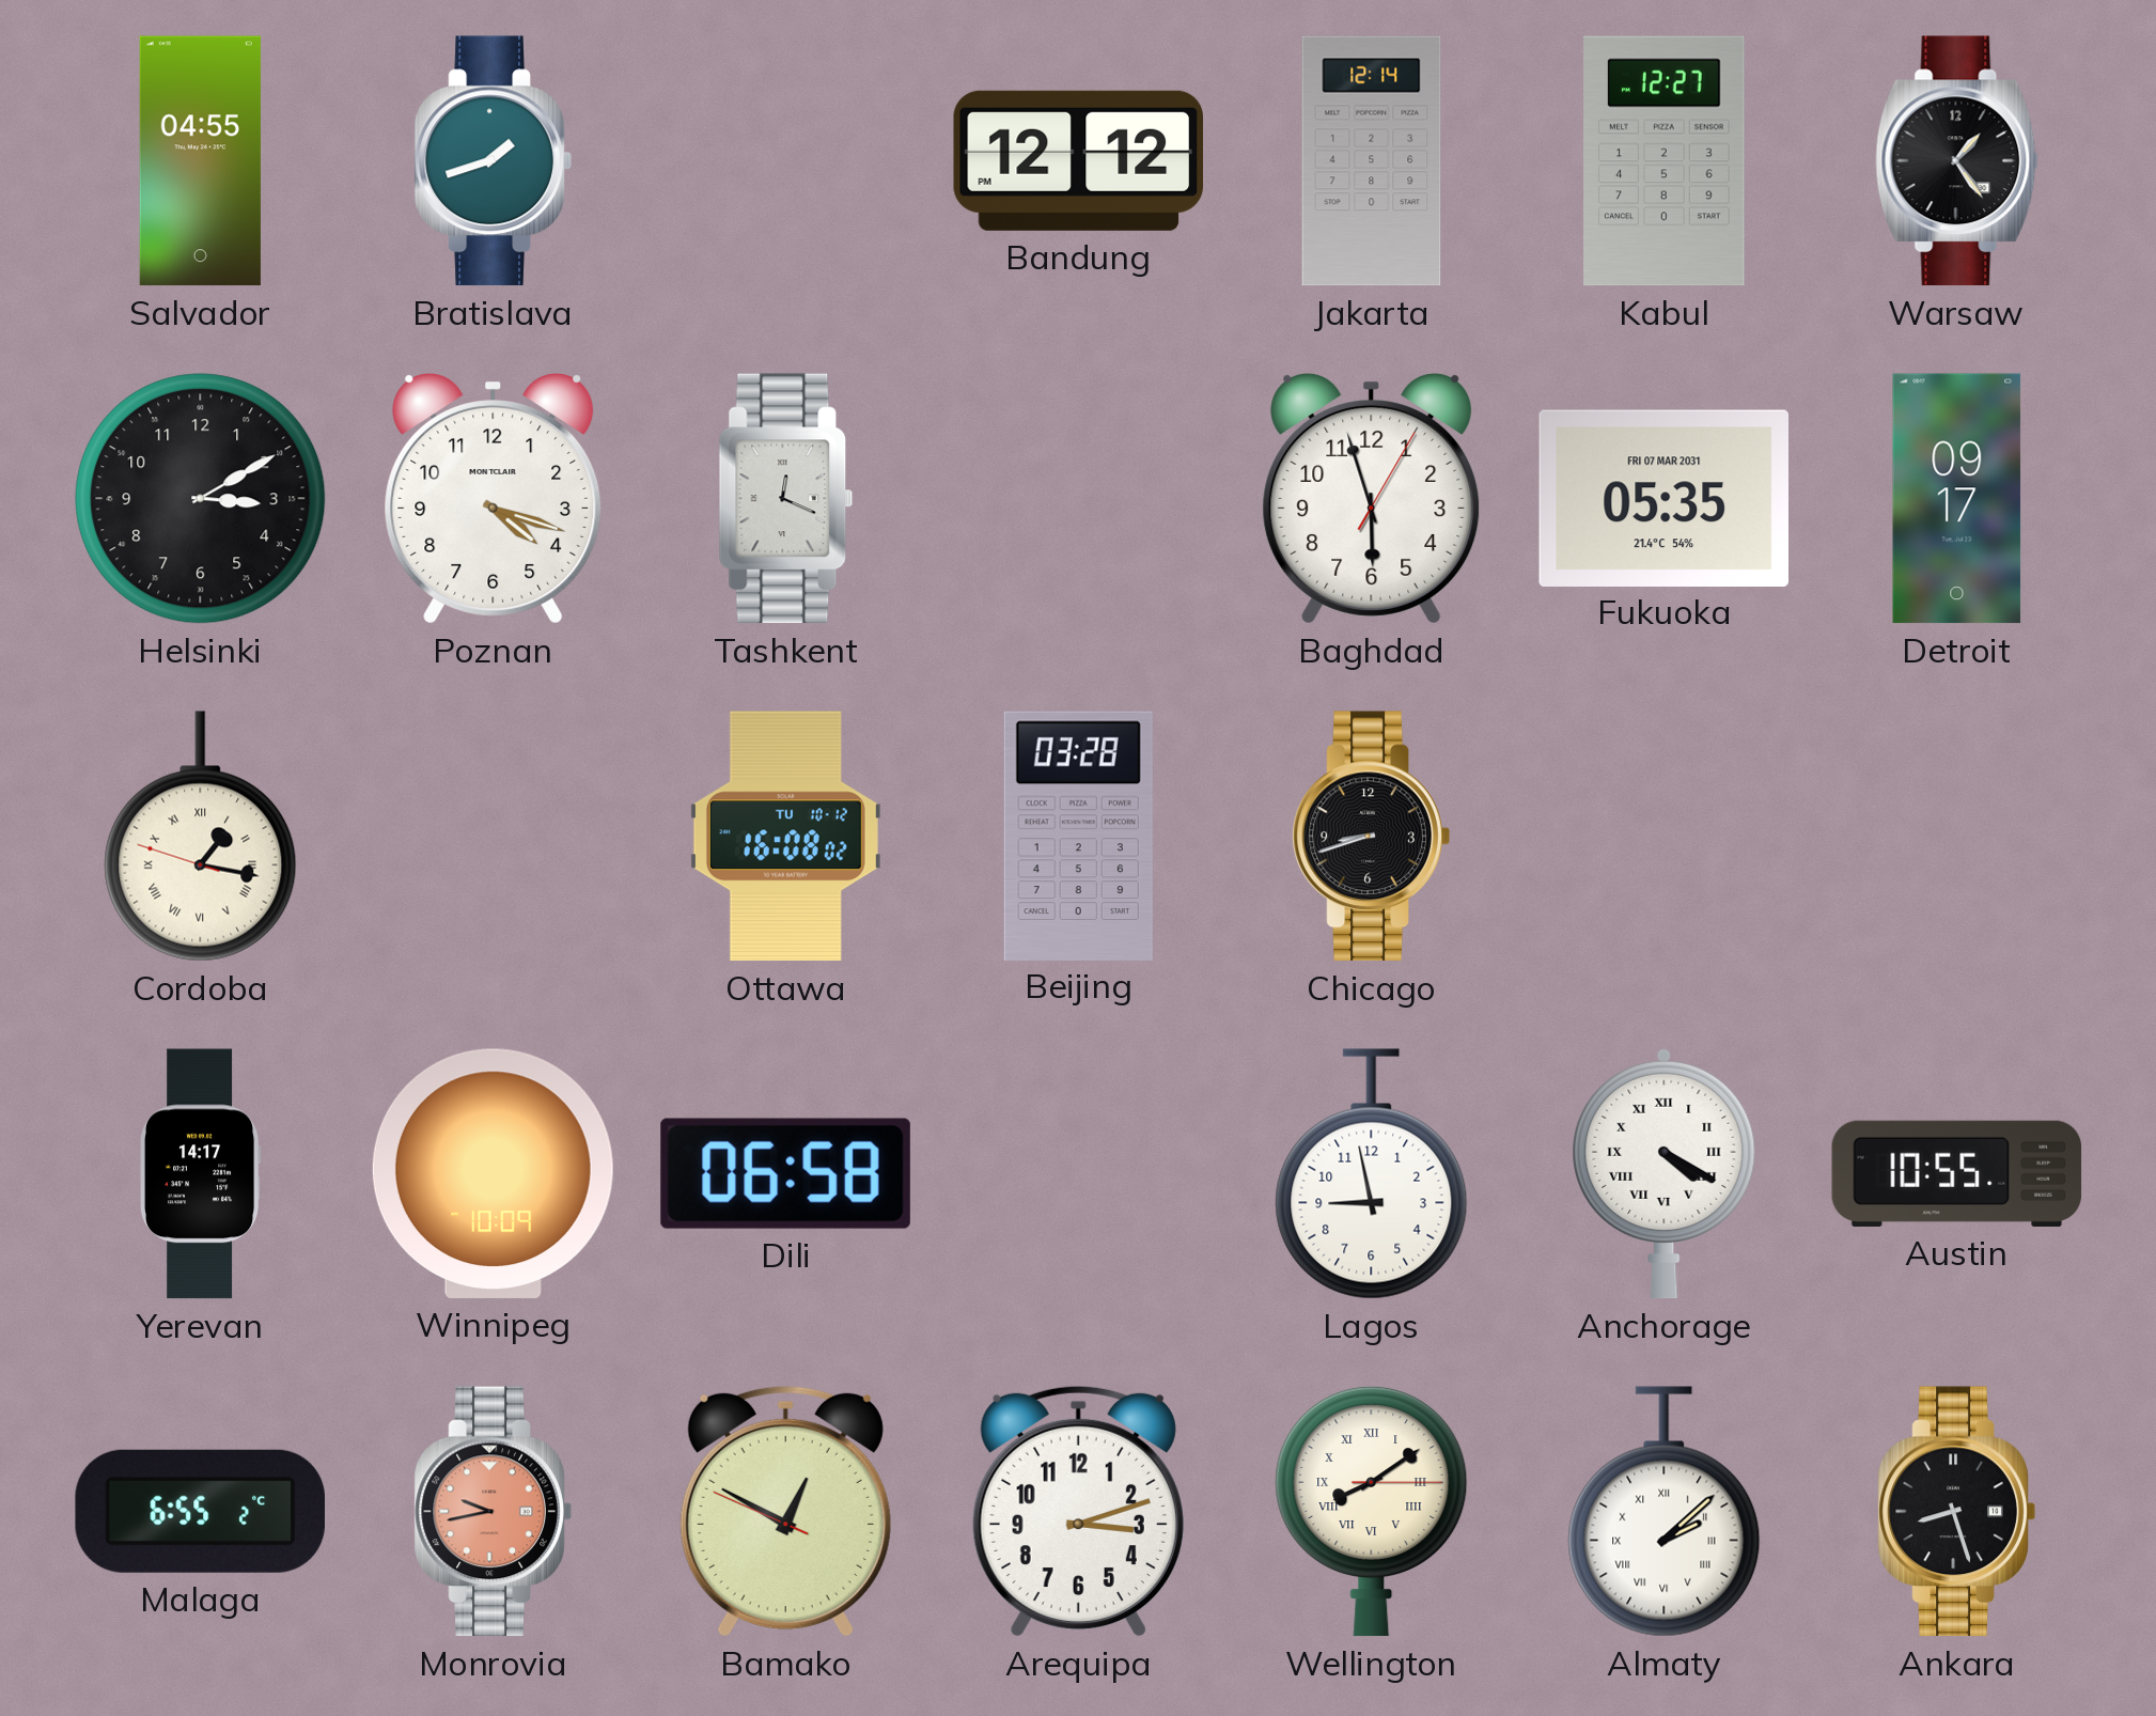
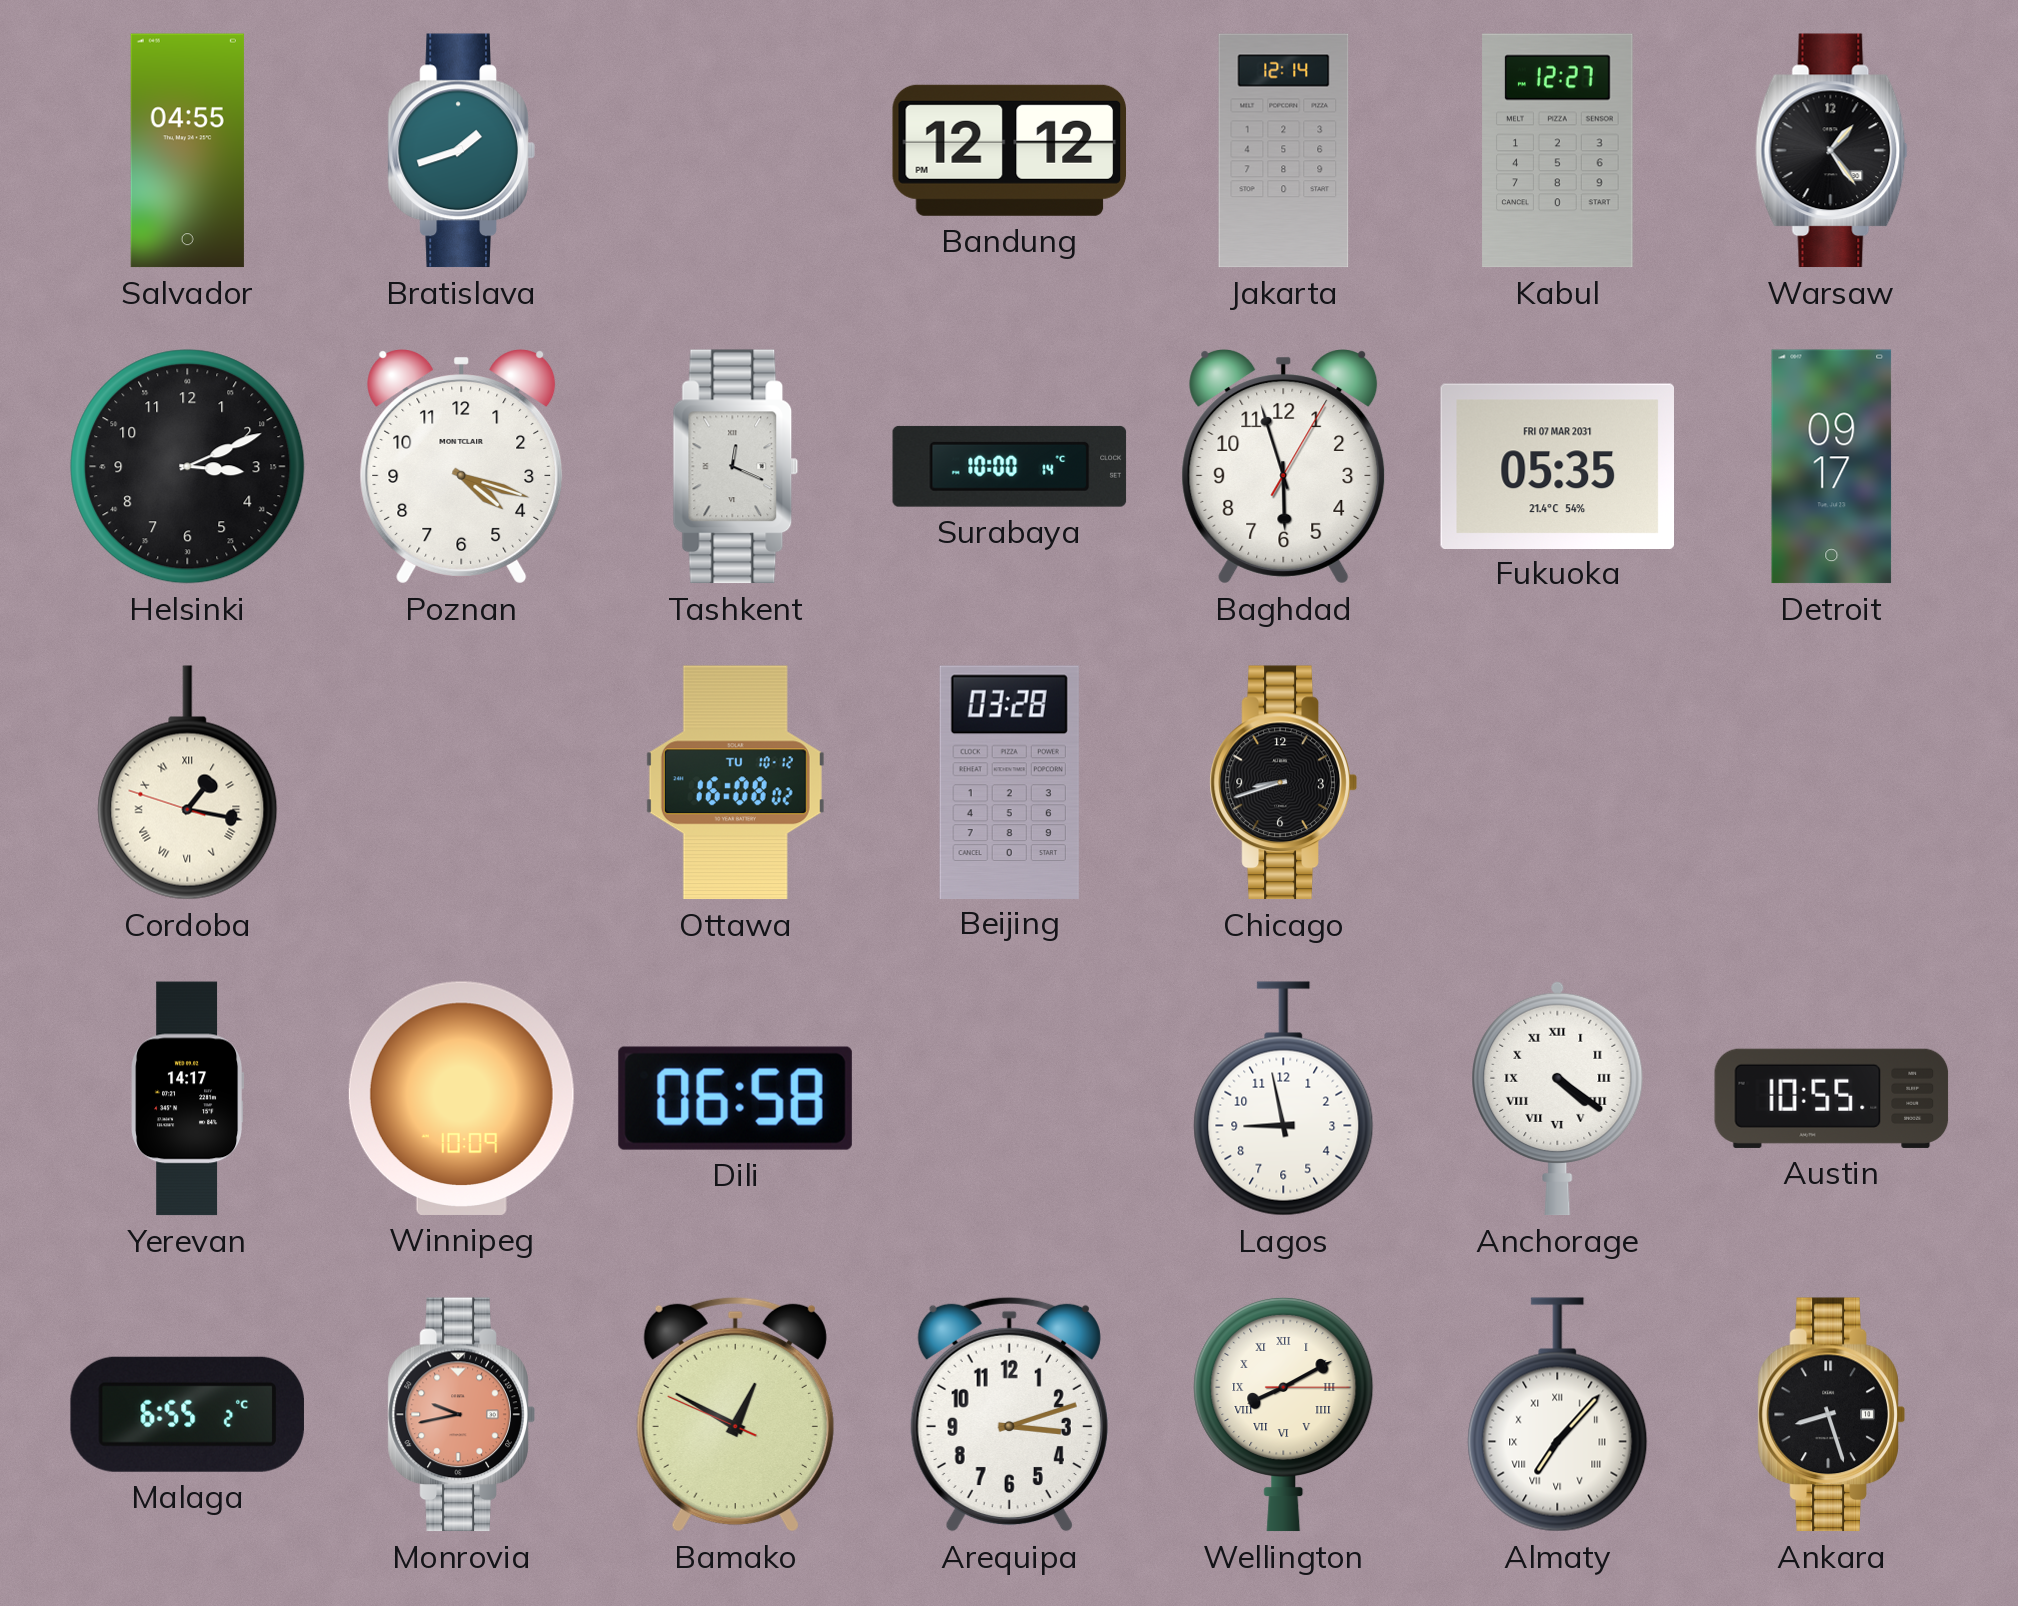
Helsinki: 3:10 -> 3:11
Surabaya: none -> 10:00
Anchorage: 4:20 -> 4:21
Wellington: 8:09 -> 8:10
Almaty: 2:08 -> 7:07
